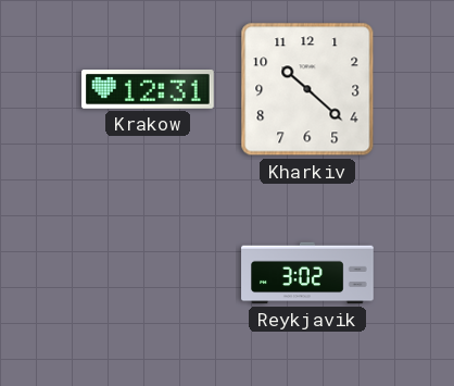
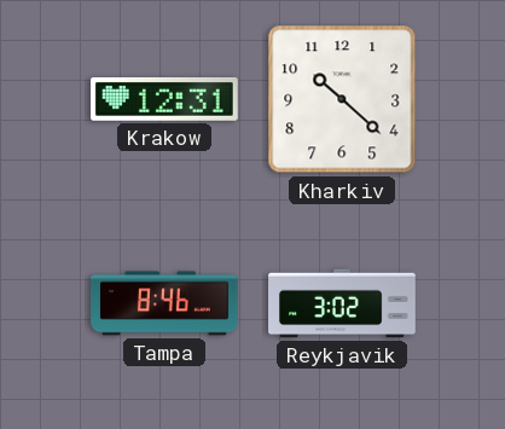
Tampa: none -> 8:46
